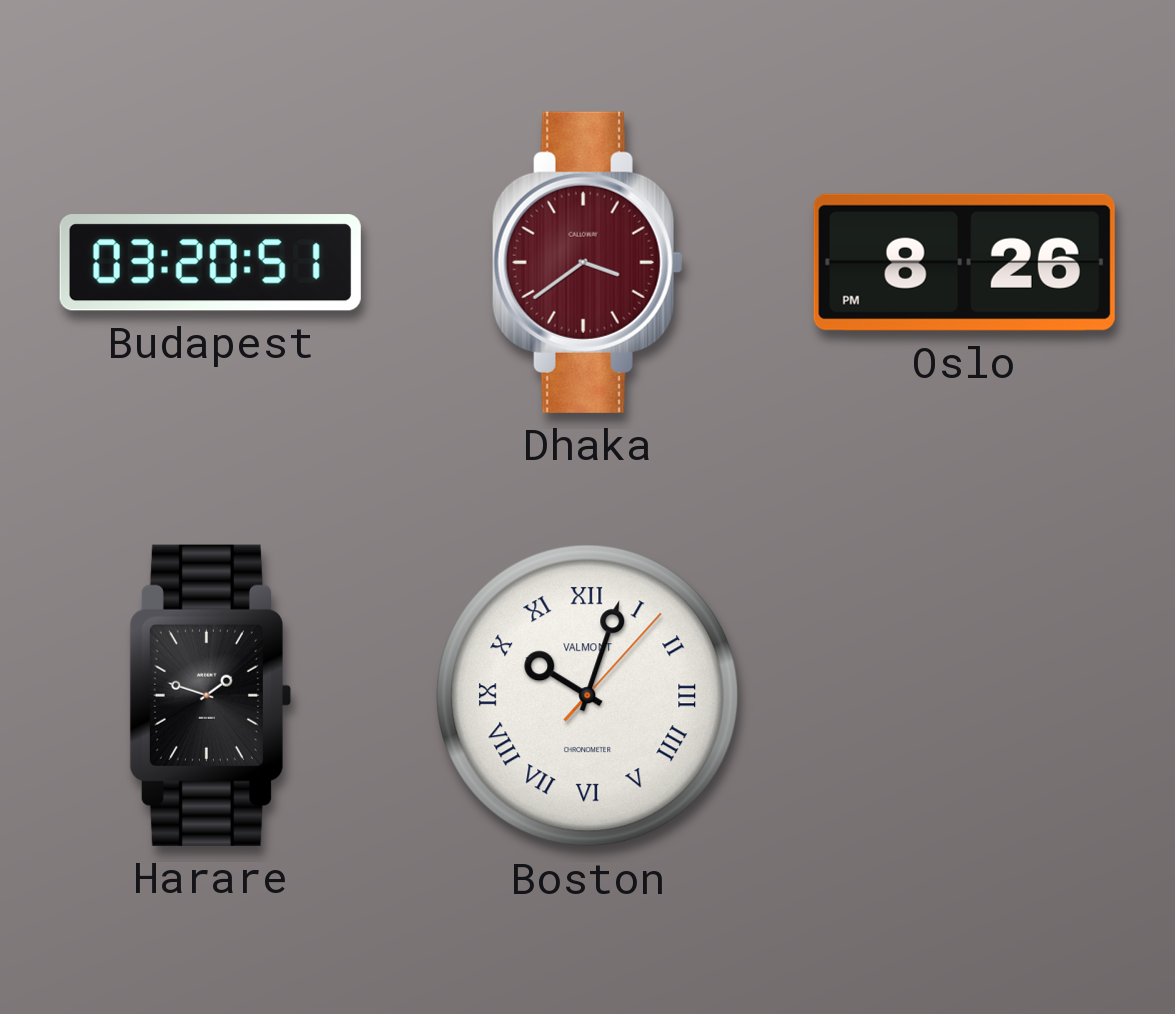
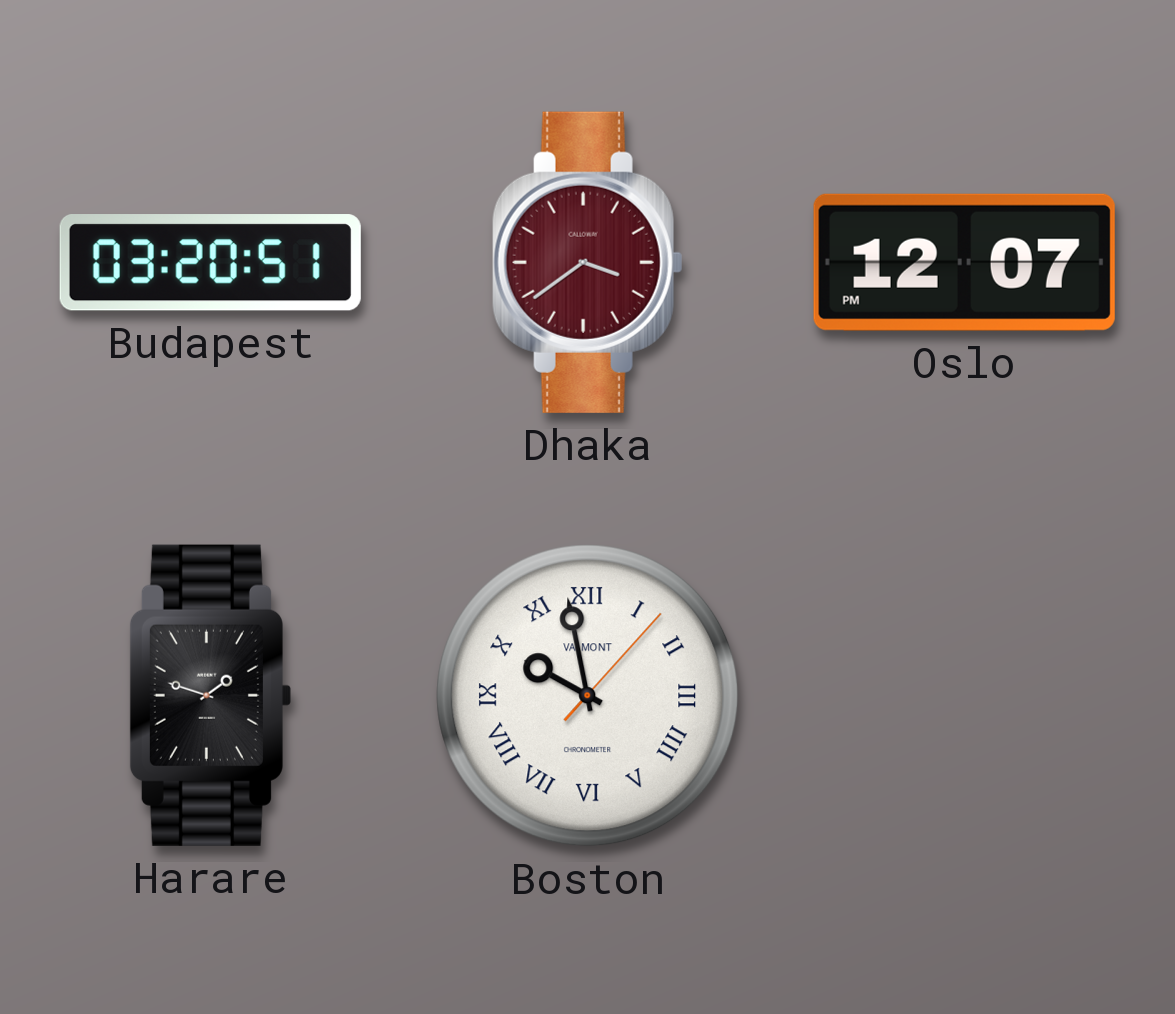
Oslo: 8:26 -> 12:07
Boston: 10:03 -> 9:58
